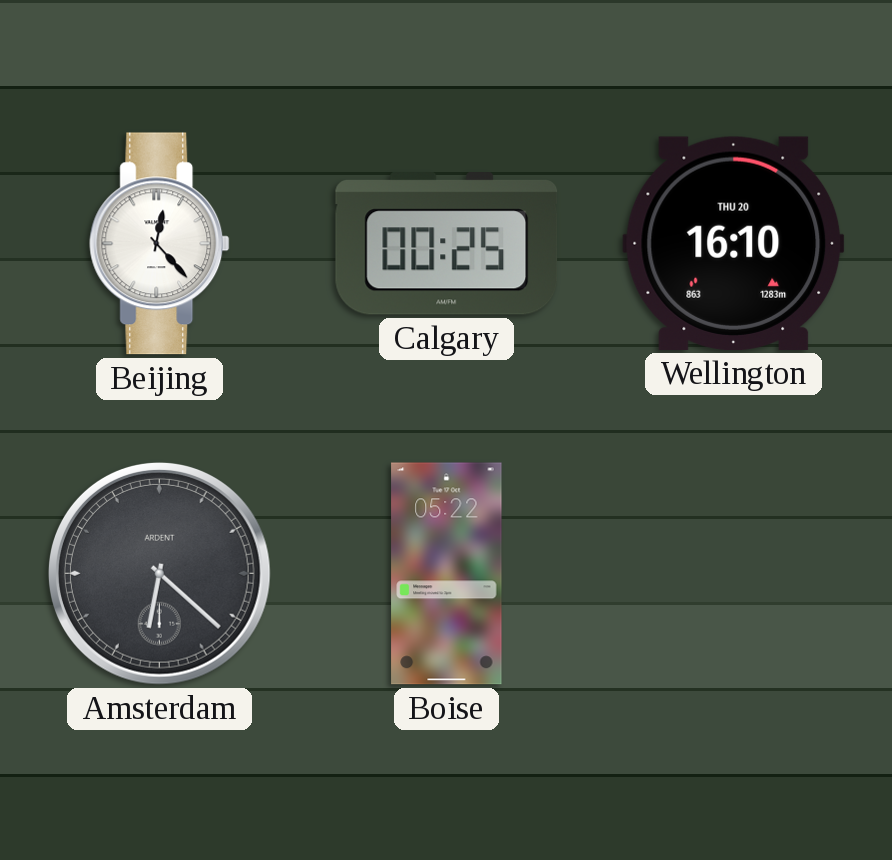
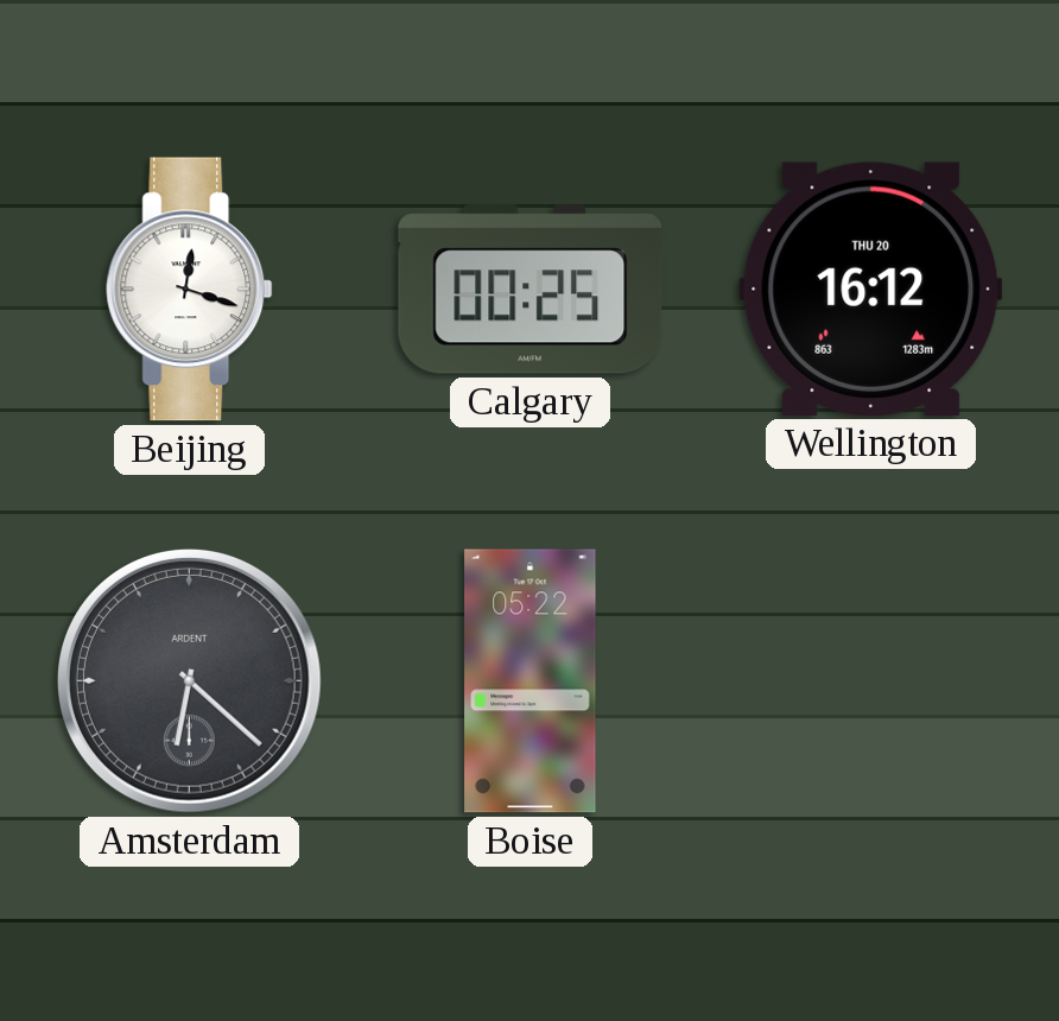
Beijing: 12:23 -> 12:18
Wellington: 16:10 -> 16:12
